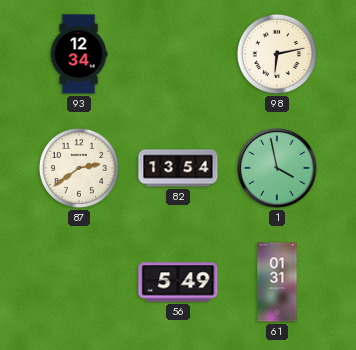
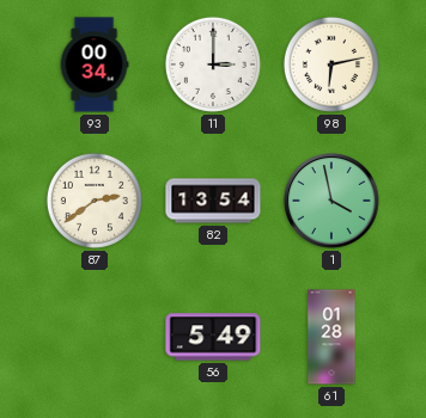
93: 12:34 -> 00:34
11: none -> 3:00
61: 01:31 -> 01:28
